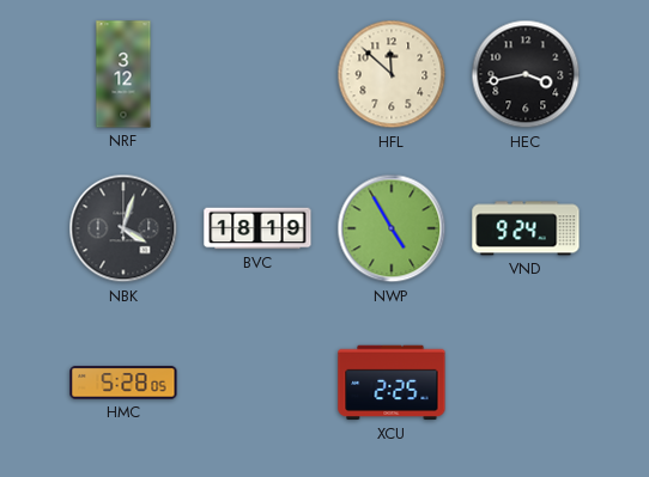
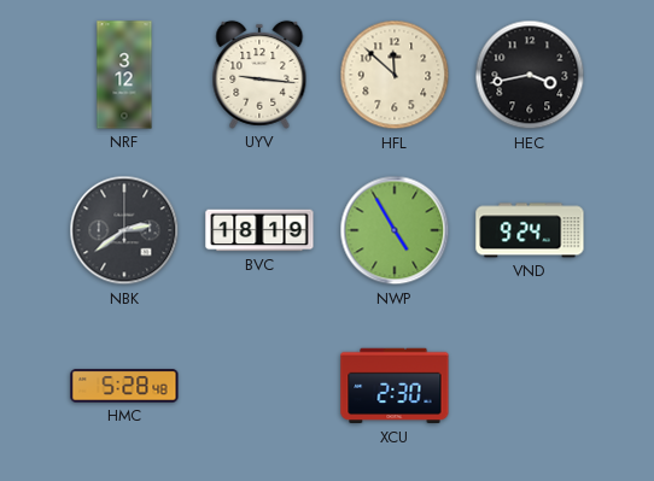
UYV: none -> 9:16
NBK: 4:03 -> 2:39
HMC: 5:28:05 -> 5:28:48
XCU: 2:25 -> 2:30
